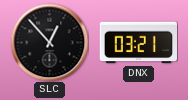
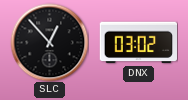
DNX: 03:21 -> 03:02
